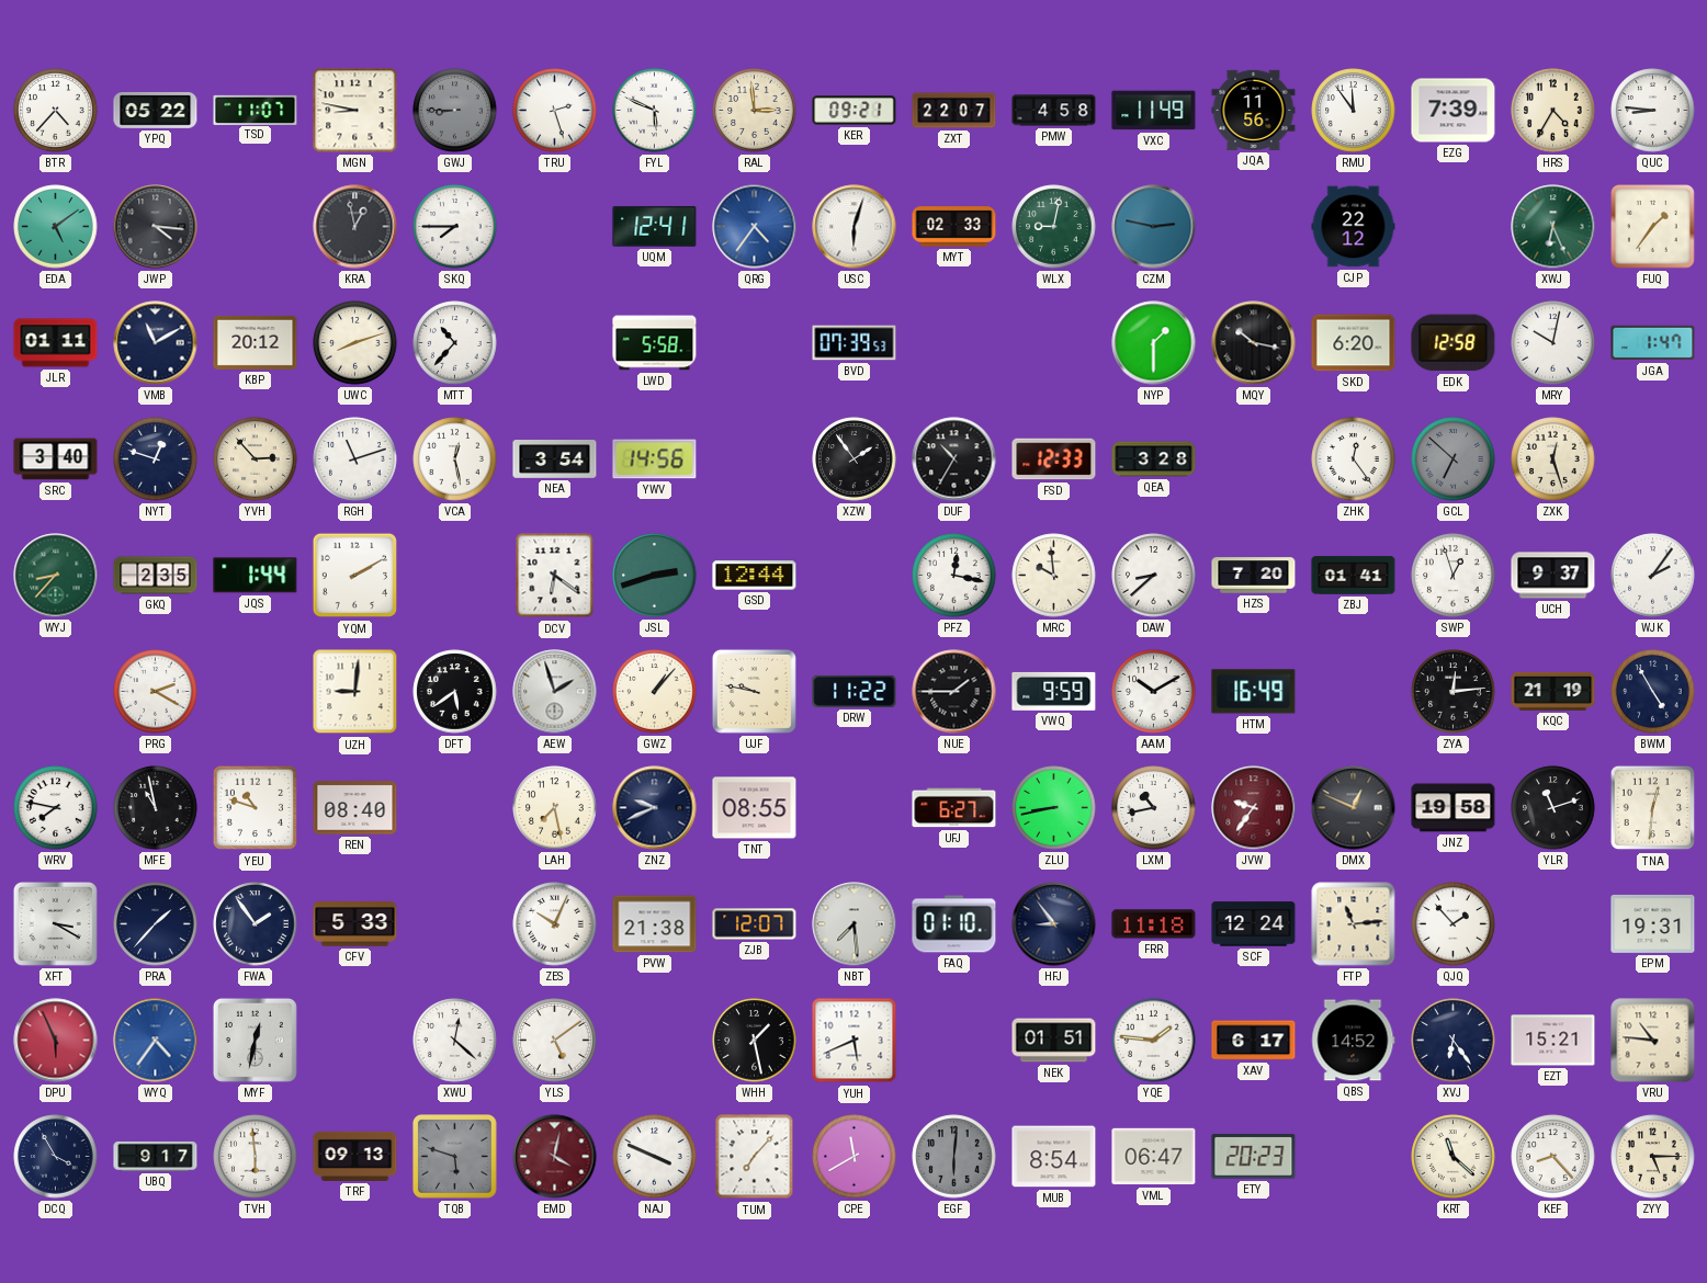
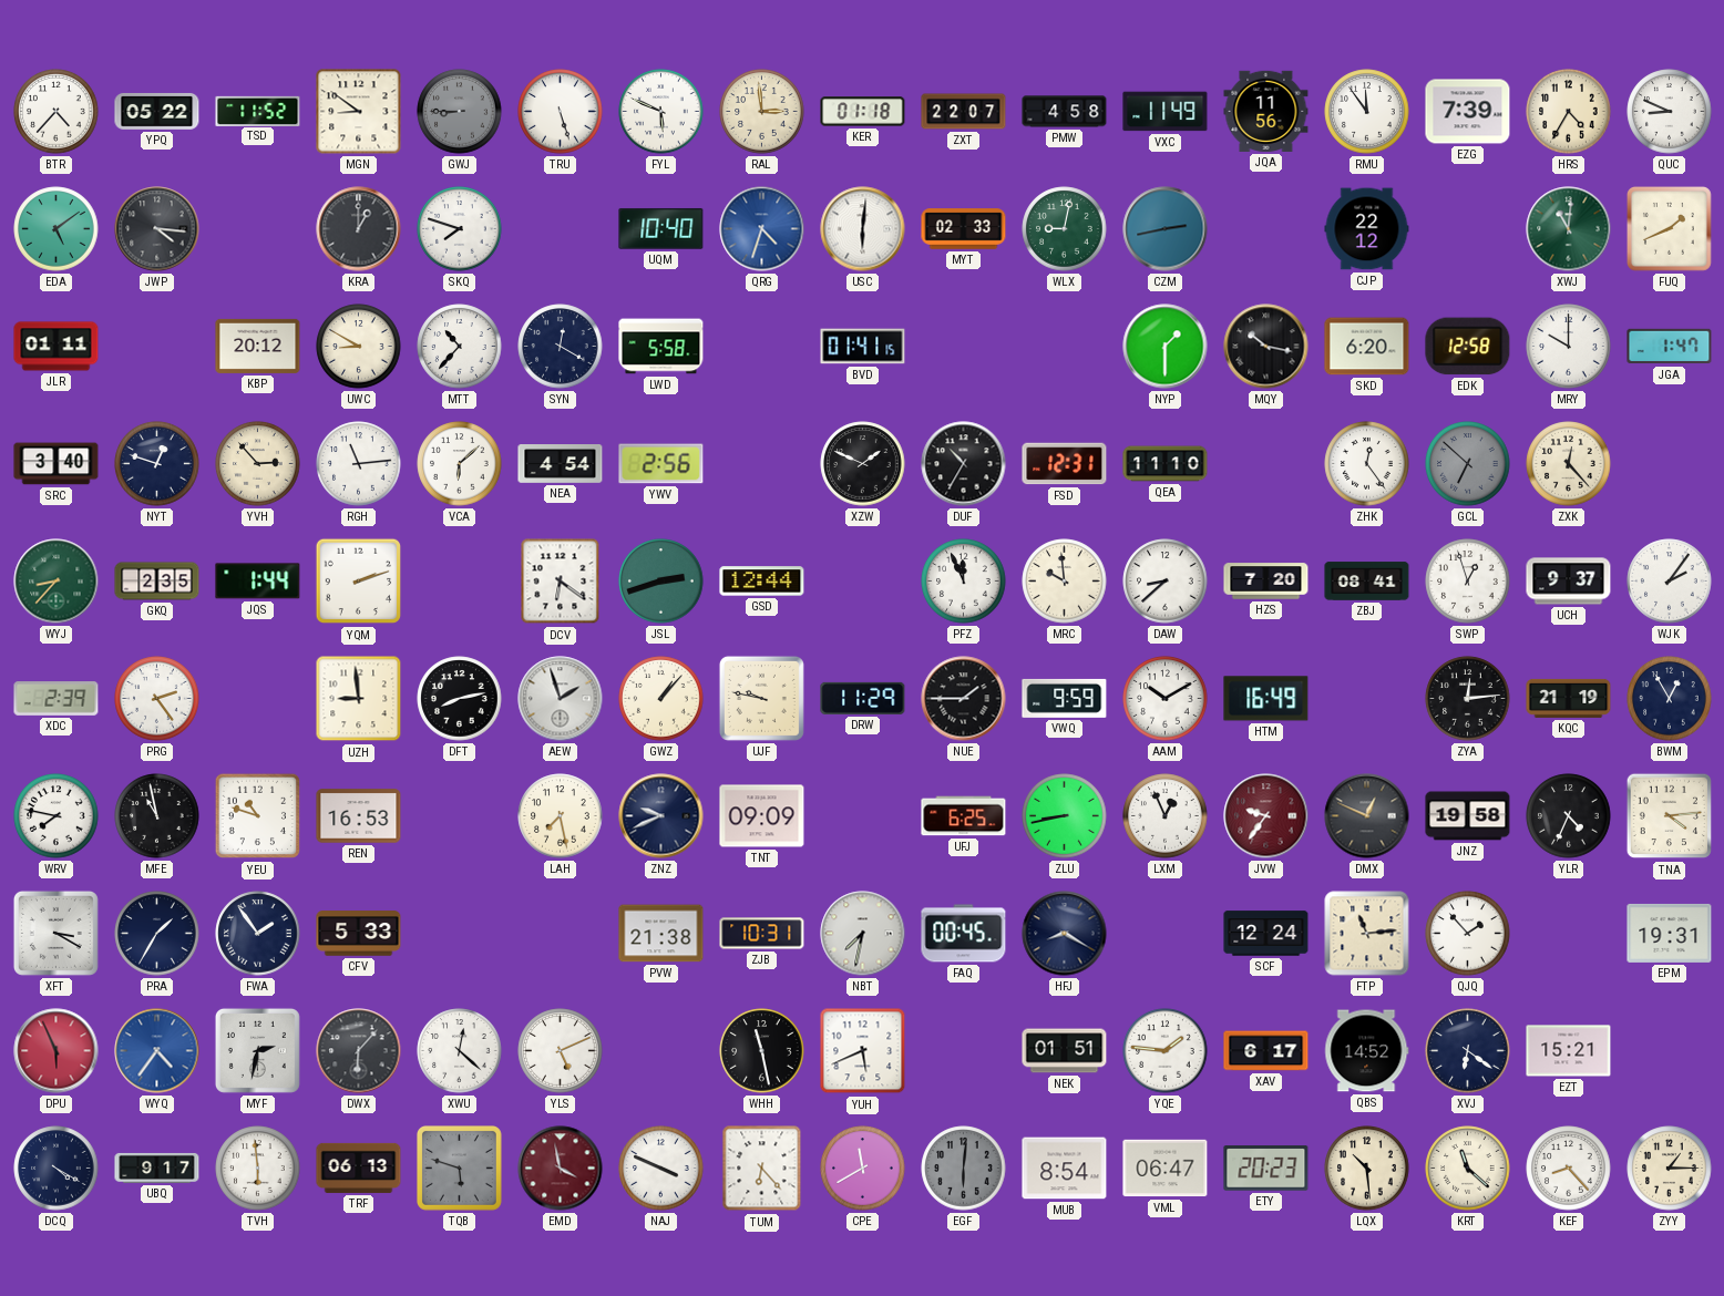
TSD: 11:07 -> 11:52
MGN: 8:47 -> 8:51
TRU: 2:27 -> 5:27
KER: 09:21 -> 01:18
QUC: 8:46 -> 8:49
KRA: 12:58 -> 1:00
SKQ: 7:45 -> 7:48
UQM: 12:41 -> 10:40
QRG: 4:36 -> 4:33
USC: 6:03 -> 6:01
CZM: 2:47 -> 2:43
XWJ: 6:26 -> 11:01
FUQ: 1:36 -> 1:41
VMB: 11:10 -> none
UWC: 8:12 -> 8:50
SYN: none -> 12:20
BVD: 07:39 -> 01:41
MRY: 10:02 -> 10:00
RGH: 11:12 -> 11:14
VCA: 12:28 -> 6:08
NEA: 3:54 -> 4:54
YWV: 14:56 -> 2:56
XZW: 1:54 -> 1:49
FSD: 12:33 -> 12:31
QEA: 3:28 -> 11:10
ZXK: 12:27 -> 12:23
YQM: 2:10 -> 2:12
PFZ: 12:17 -> 11:56
ZBJ: 01:41 -> 08:41
XDC: none -> 2:39
PRG: 2:20 -> 2:24
UZH: 9:01 -> 8:59
DFT: 5:39 -> 8:13
DRW: 11:22 -> 11:29
BWM: 4:55 -> 12:55
REN: 08:40 -> 16:53
TNT: 08:55 -> 09:09
UFJ: 6:27 -> 6:25
LXM: 10:43 -> 12:56
YLR: 11:12 -> 4:34
TNA: 12:31 -> 4:14
PRA: 1:37 -> 1:35
ZES: 10:04 -> none
ZJB: 12:07 -> 10:31
NBT: 7:29 -> 7:32
FAQ: 01:10 -> 00:45
HFJ: 8:54 -> 8:20
FRR: 11:18 -> none
MYF: 12:32 -> 2:32
DWX: none -> 6:07
YLS: 5:09 -> 5:11
WHH: 1:28 -> 11:28
XVJ: 6:24 -> 6:21
VRU: 10:46 -> none
DCQ: 3:55 -> 4:20
TRF: 09:13 -> 06:13
EMD: 4:02 -> 3:58
TUM: 7:07 -> 6:23
LQX: none -> 10:29
ZYY: 5:15 -> 1:15
